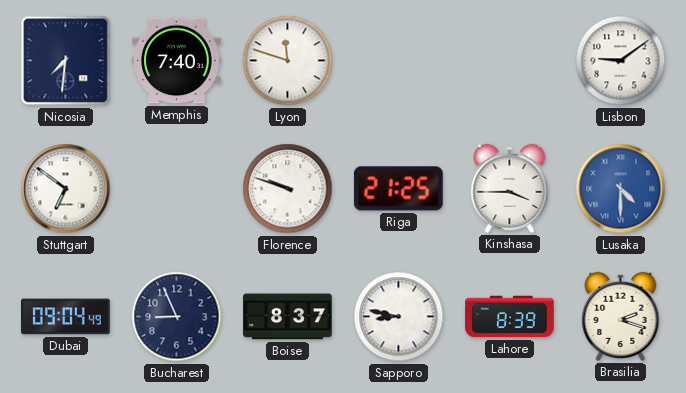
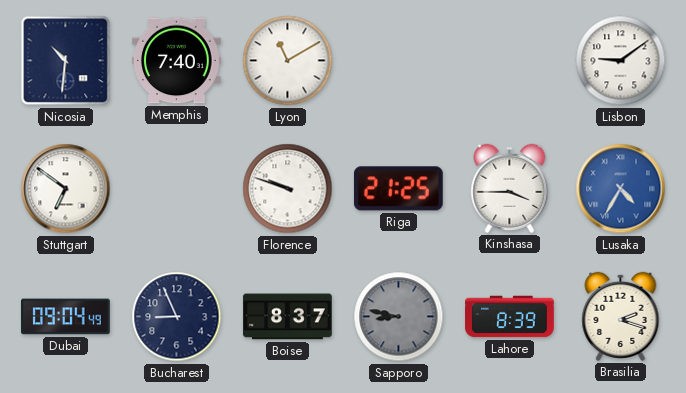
Nicosia: 7:31 -> 10:31
Lyon: 11:48 -> 11:10
Lusaka: 4:30 -> 4:35
Sapporo dial: white -> grey
